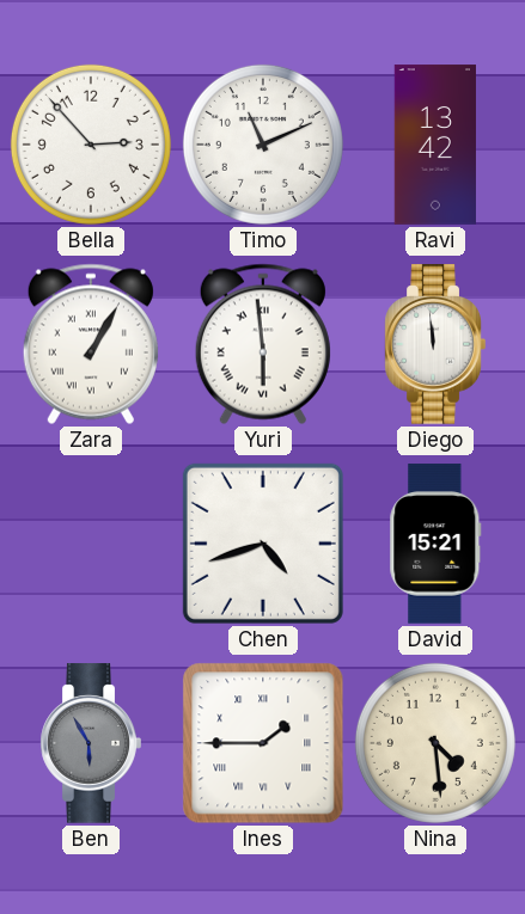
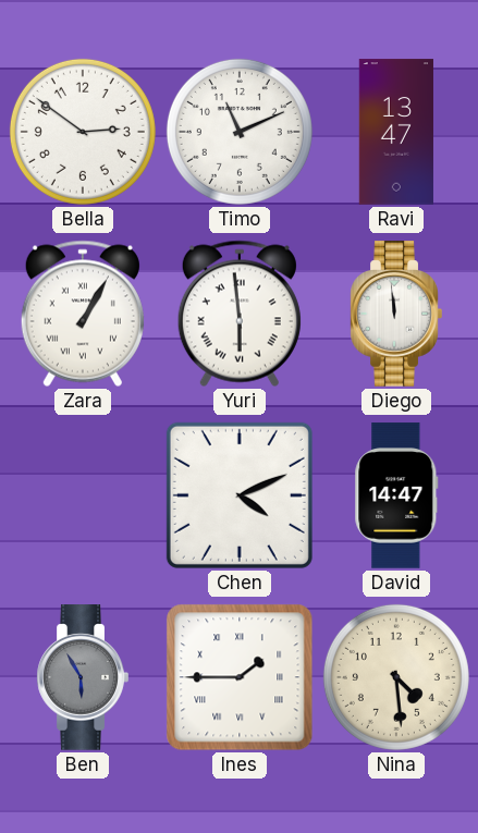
Bella: 2:53 -> 2:51
Ravi: 13:42 -> 13:47
Chen: 4:42 -> 4:11
David: 15:21 -> 14:47
